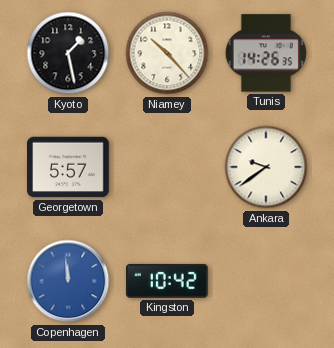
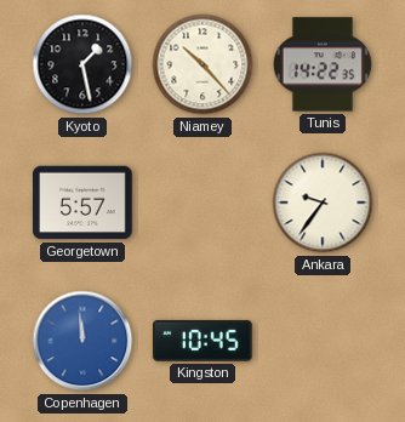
Tunis: 14:26 -> 14:22
Ankara: 9:39 -> 9:36
Kingston: 10:42 -> 10:45
